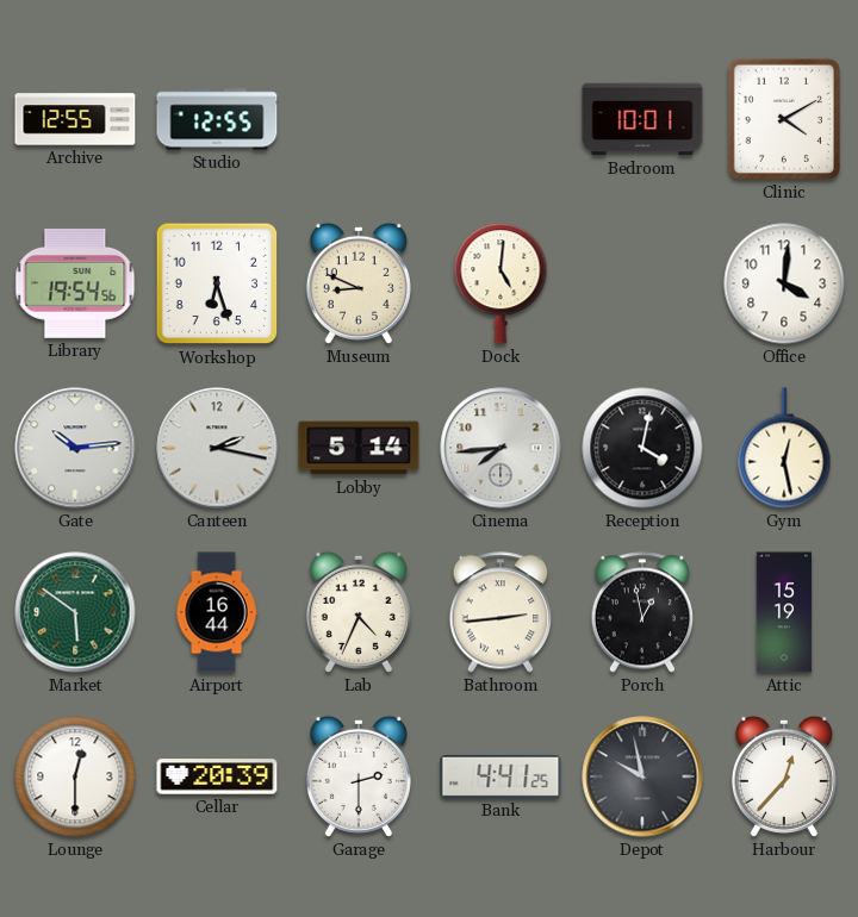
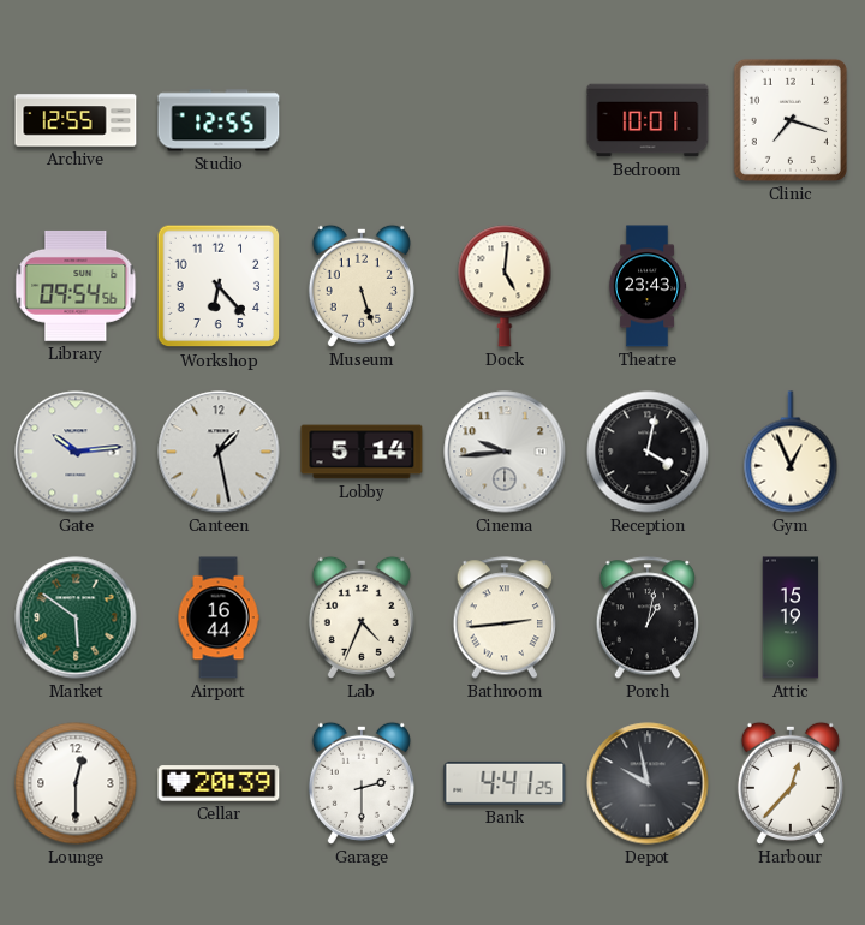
Clinic: 4:10 -> 7:18
Library: 19:54 -> 09:54
Workshop: 6:27 -> 6:23
Museum: 8:49 -> 5:27
Theatre: none -> 23:43
Office: 4:01 -> none
Canteen: 2:17 -> 1:28
Cinema: 7:44 -> 9:44
Gym: 12:28 -> 12:56
Porch: 12:58 -> 1:02
